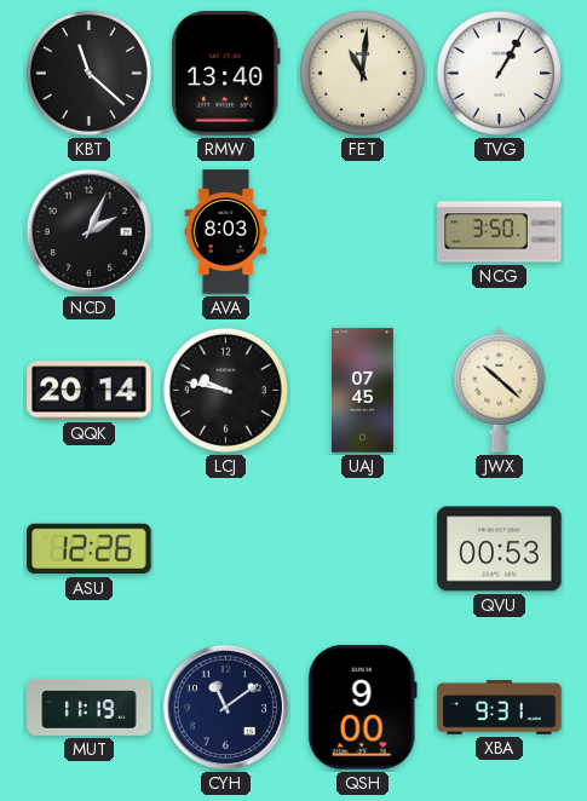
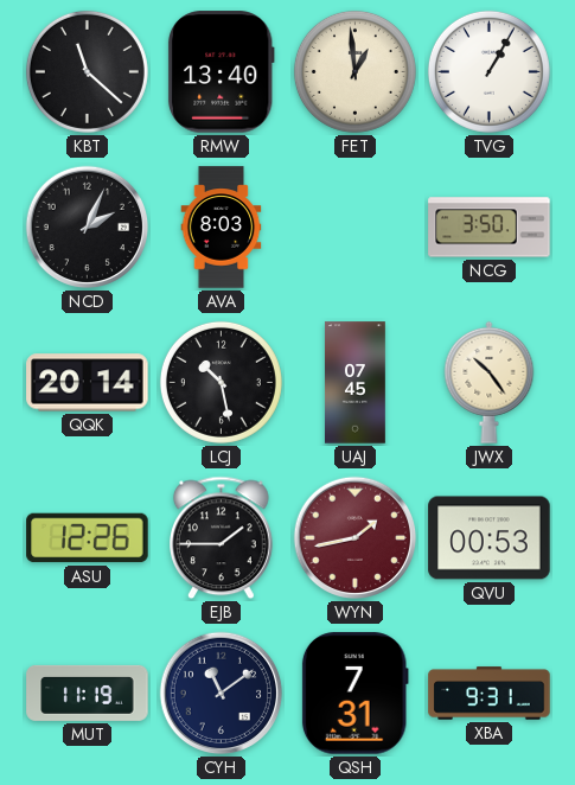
FET: 11:01 -> 12:59
LCJ: 9:47 -> 10:28
JWX: 10:22 -> 10:24
EJB: none -> 1:45
WYN: none -> 1:43
QSH: 9:00 -> 7:31
